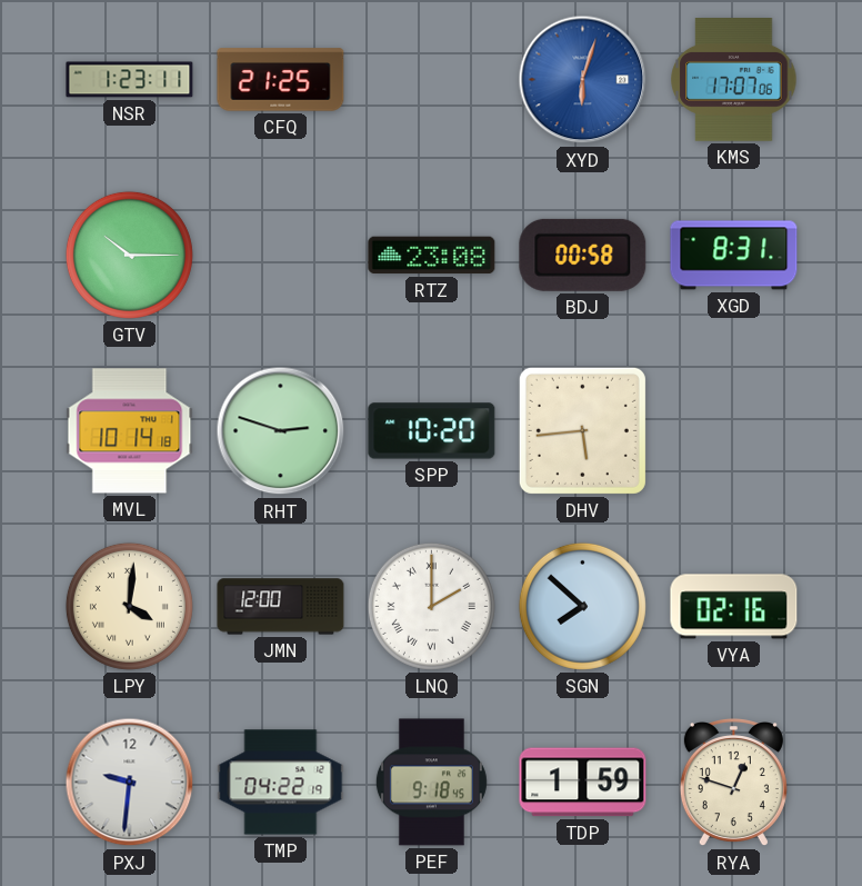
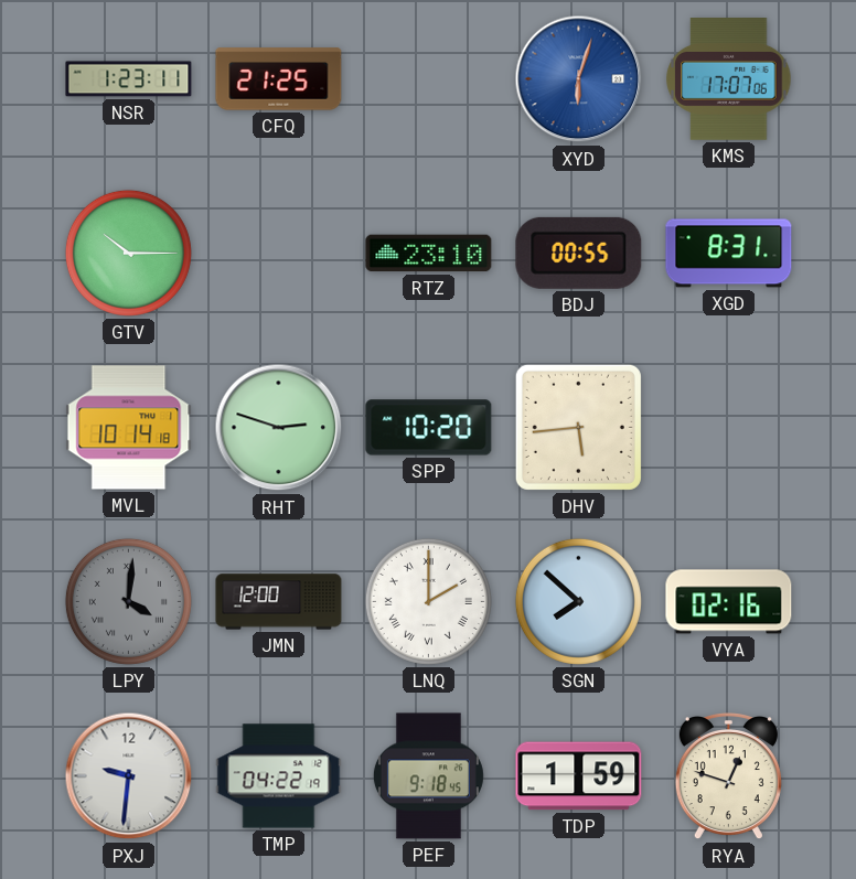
RTZ: 23:08 -> 23:10
BDJ: 00:58 -> 00:55
LPY dial: cream -> grey
